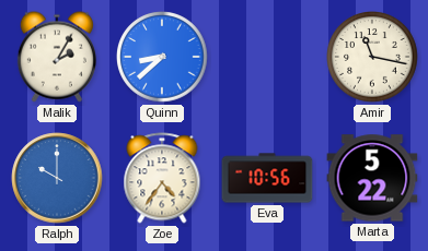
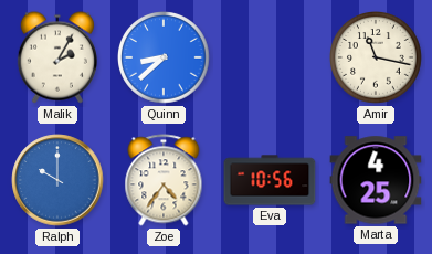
Marta: 5:22 -> 4:25
